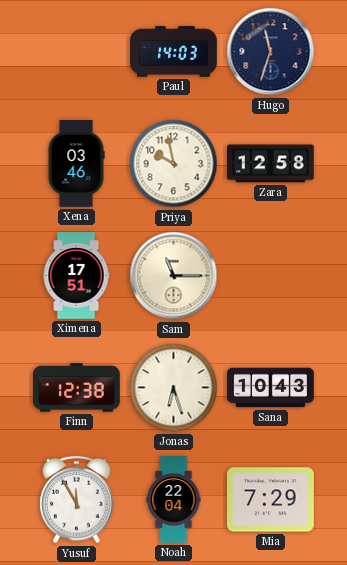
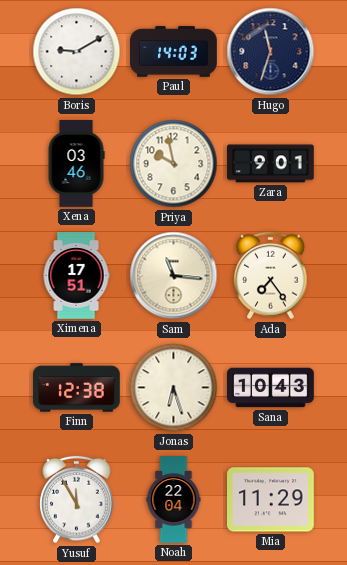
Boris: none -> 9:10
Zara: 12:58 -> 9:01
Sam: 11:15 -> 11:16
Ada: none -> 7:24
Mia: 7:29 -> 11:29
